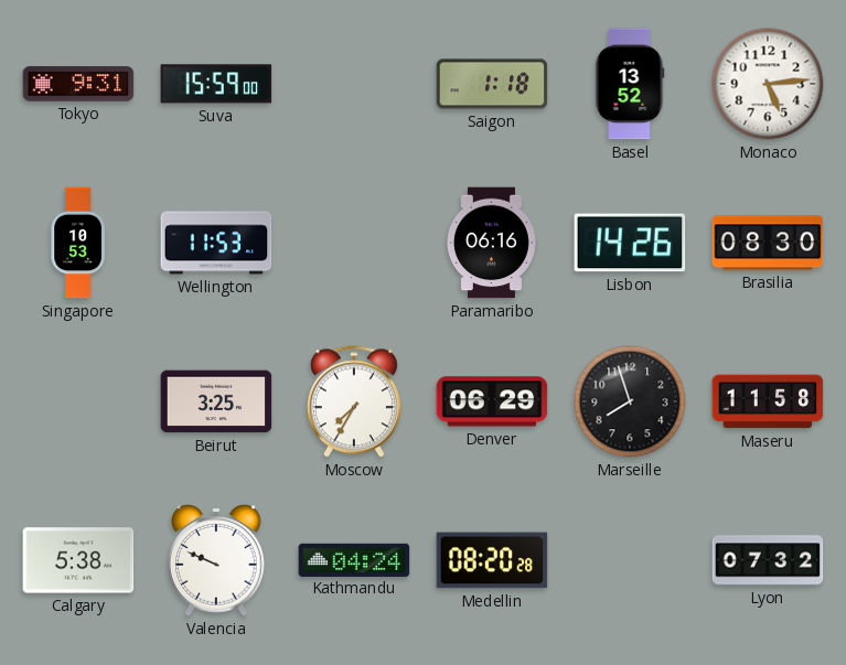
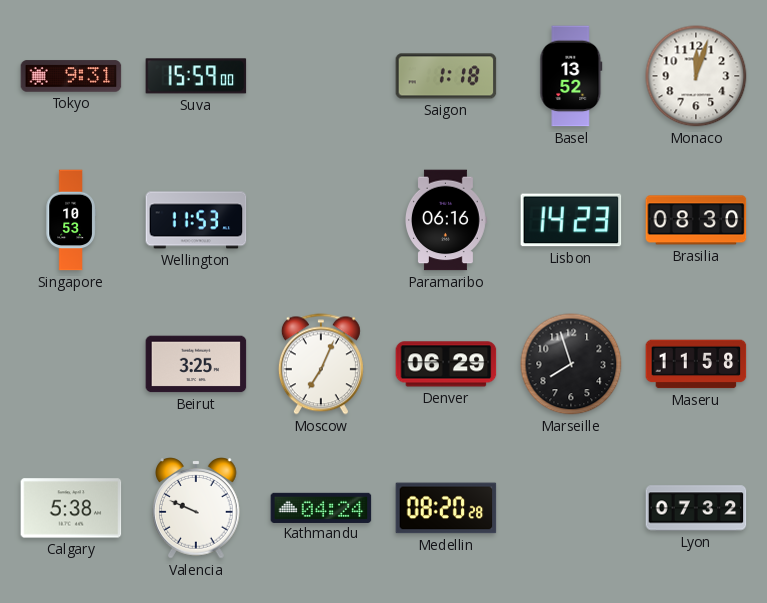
Monaco: 5:14 -> 12:03
Lisbon: 14:26 -> 14:23
Moscow: 7:35 -> 7:04
